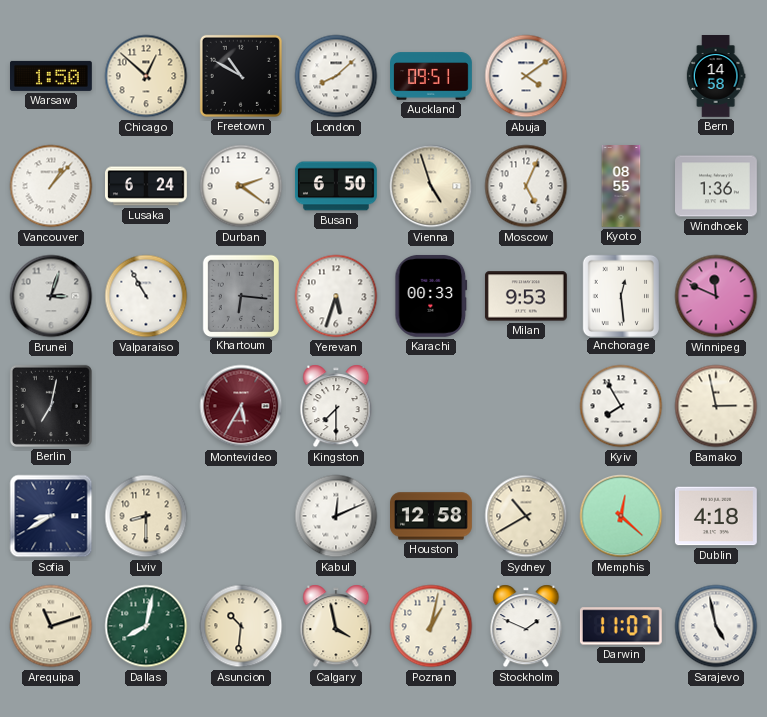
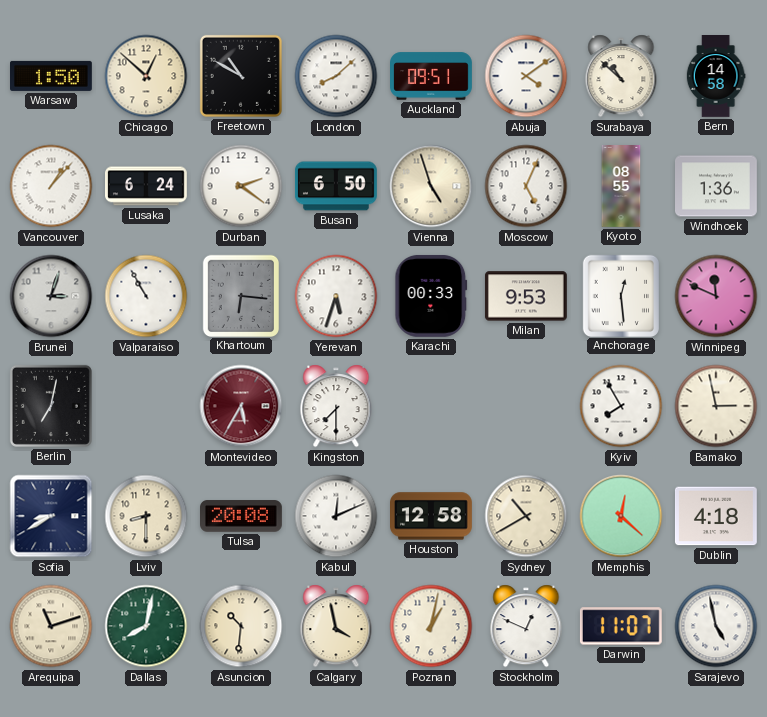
Surabaya: none -> 10:52
Tulsa: none -> 20:08
Stockholm: 1:49 -> 12:49
